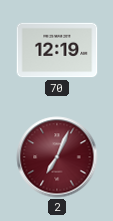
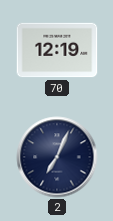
2 dial: burgundy -> navy
